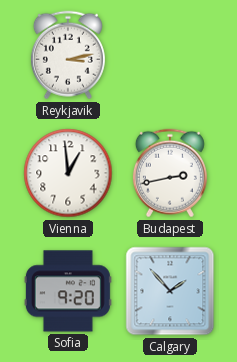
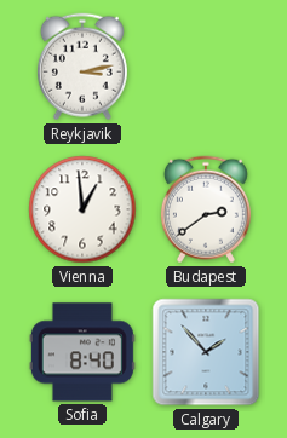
Budapest: 2:43 -> 2:39
Sofia: 9:20 -> 8:40
